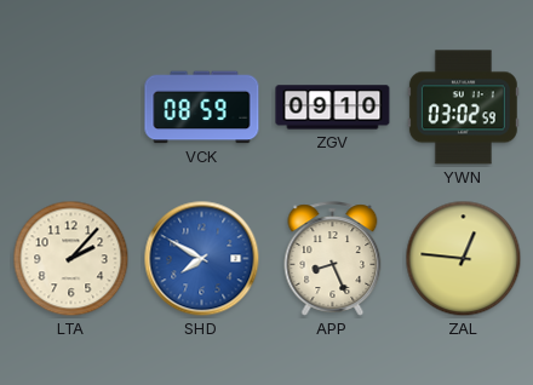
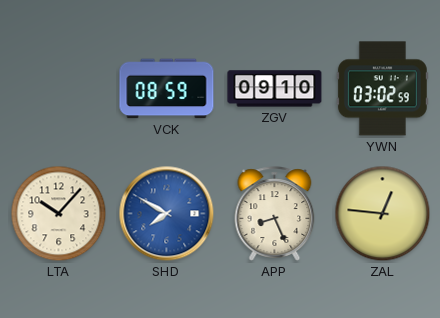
LTA: 2:07 -> 10:07
